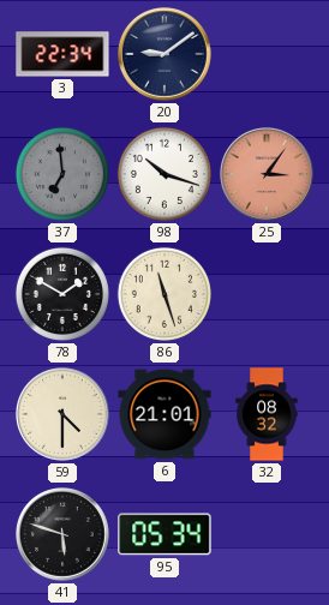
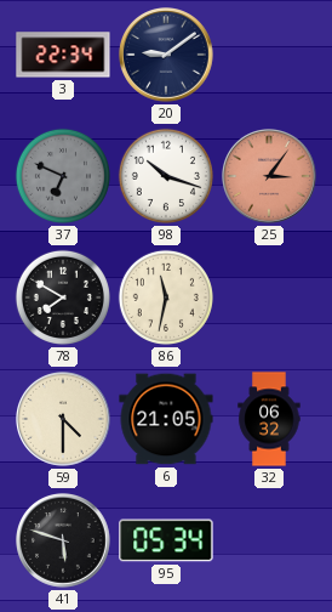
37: 6:59 -> 6:49
78: 1:50 -> 7:50
86: 11:27 -> 11:32
6: 21:01 -> 21:05
32: 08:32 -> 06:32
